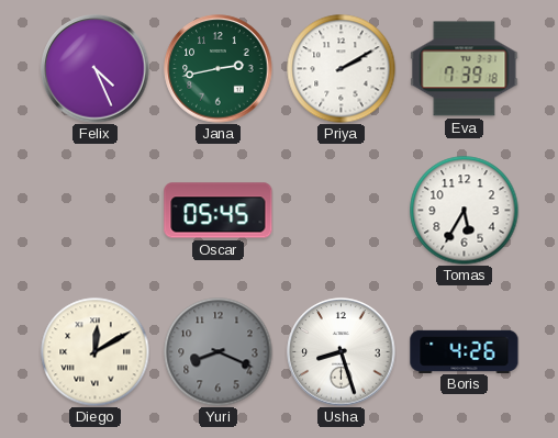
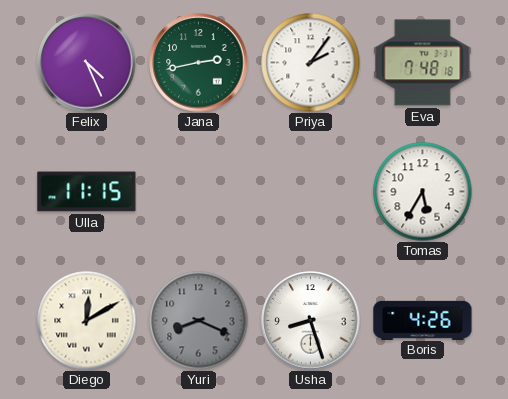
Priya: 2:10 -> 2:06
Eva: 7:39 -> 7:48
Ulla: none -> 11:15
Oscar: 05:45 -> none
